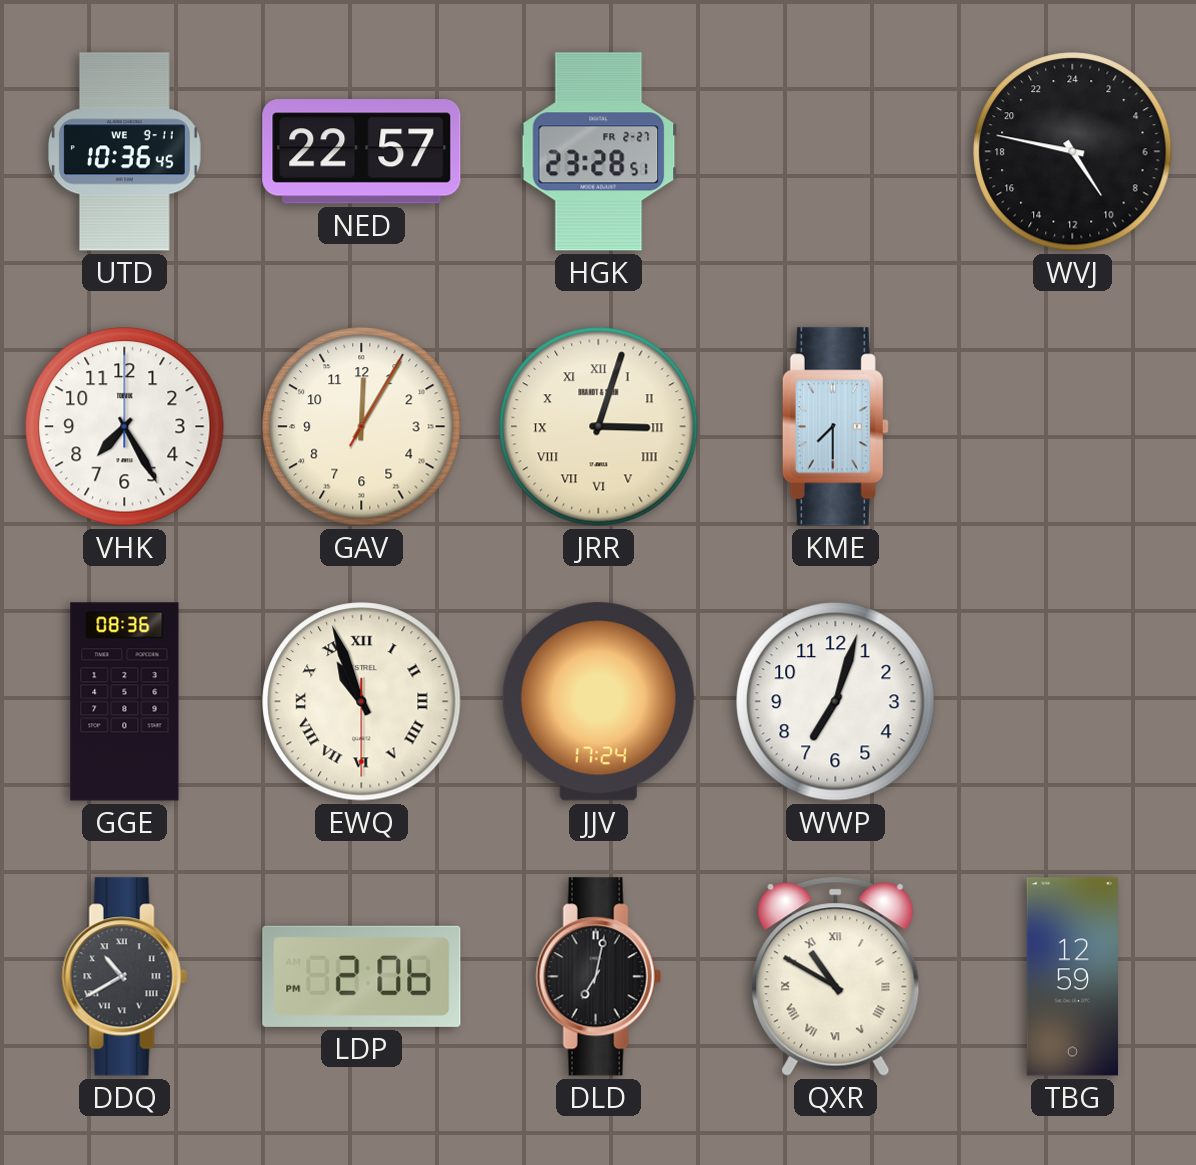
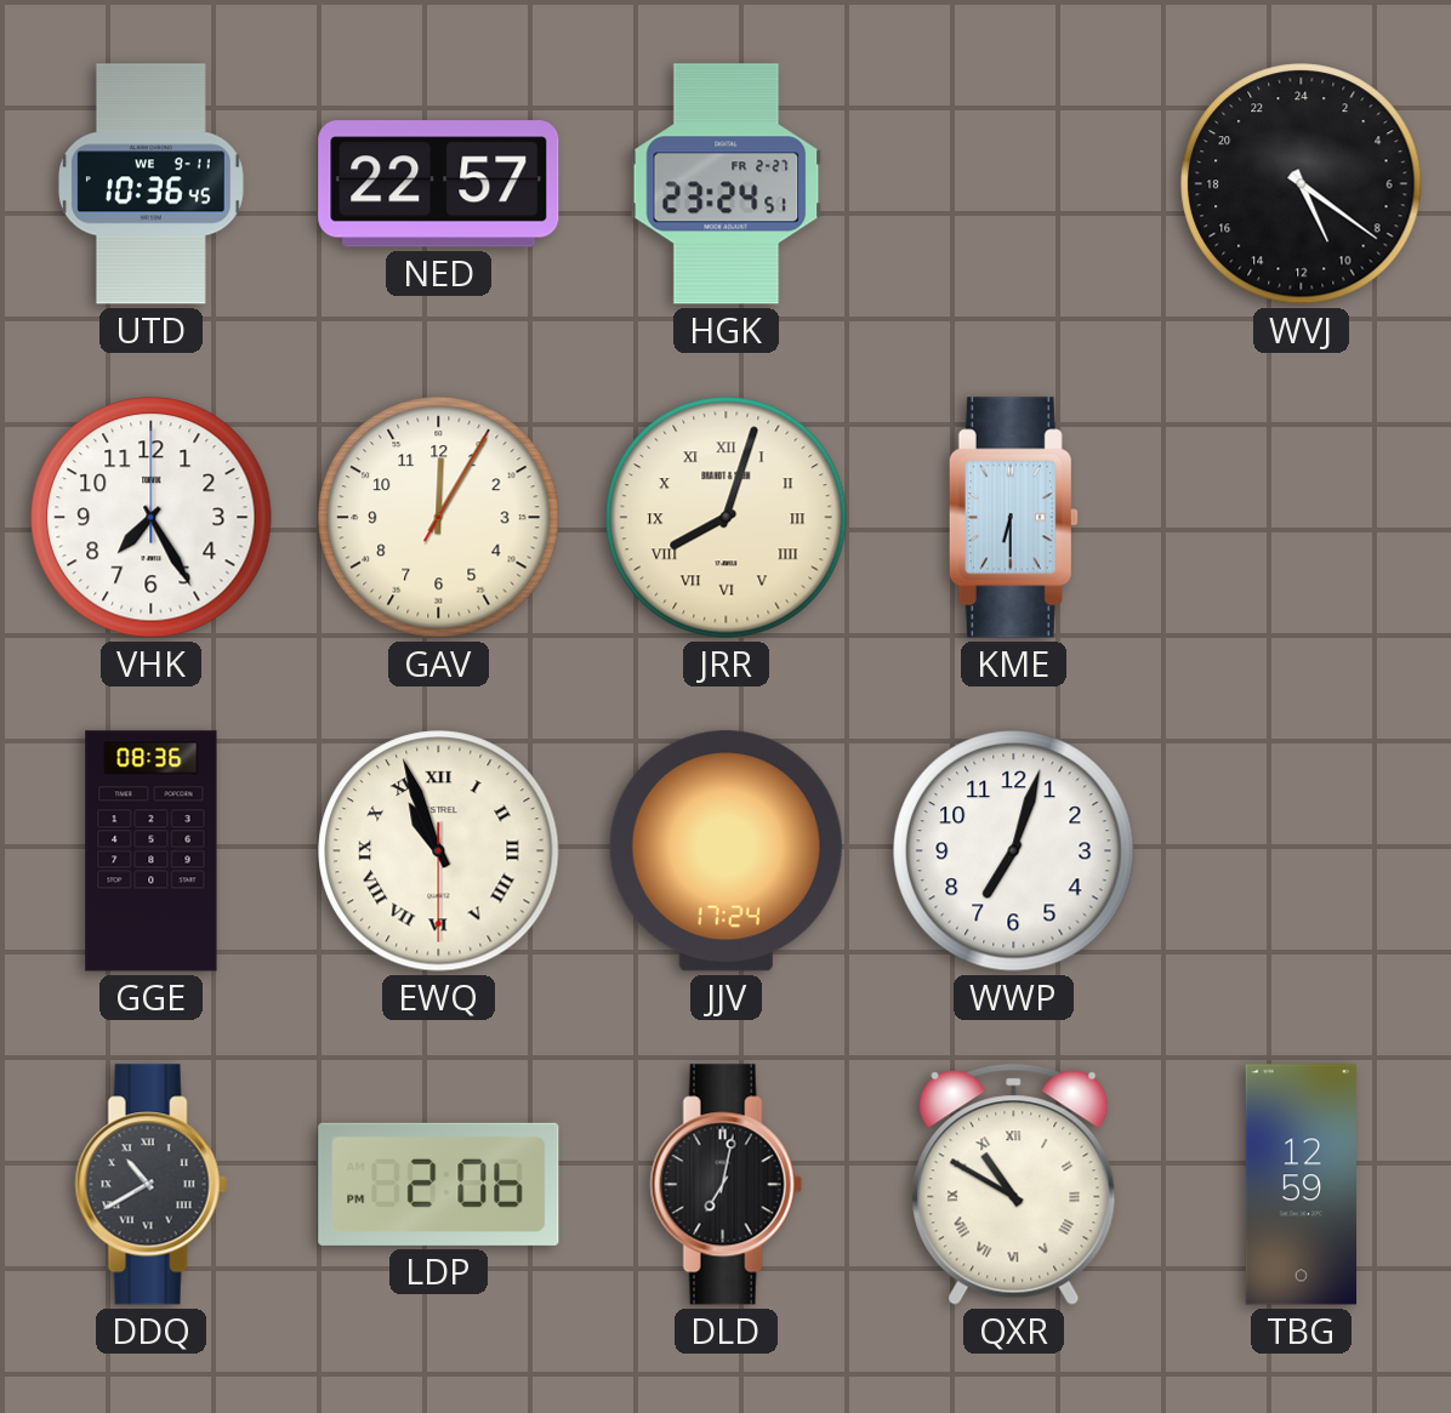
HGK: 23:28 -> 23:24
WVJ: 9:47 -> 10:21
JRR: 3:03 -> 8:03
KME: 7:30 -> 6:30
